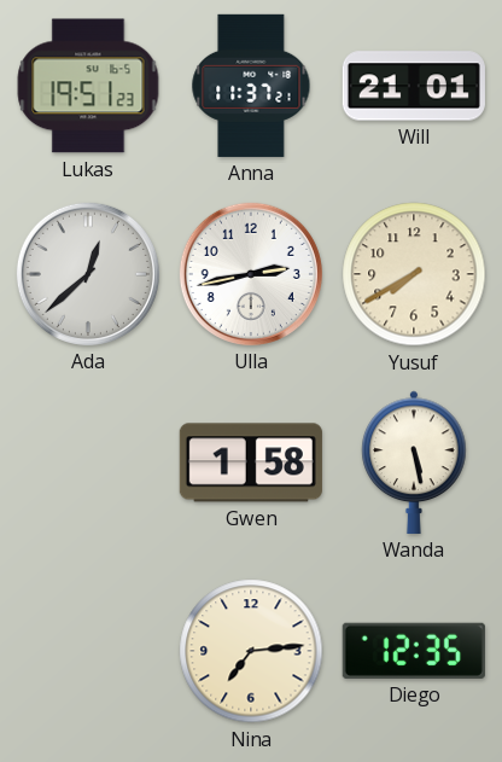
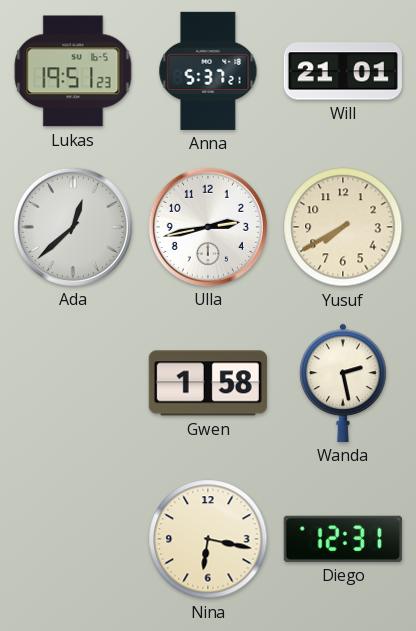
Anna: 11:37 -> 5:37
Wanda: 5:28 -> 2:28
Nina: 7:14 -> 6:17
Diego: 12:35 -> 12:31
